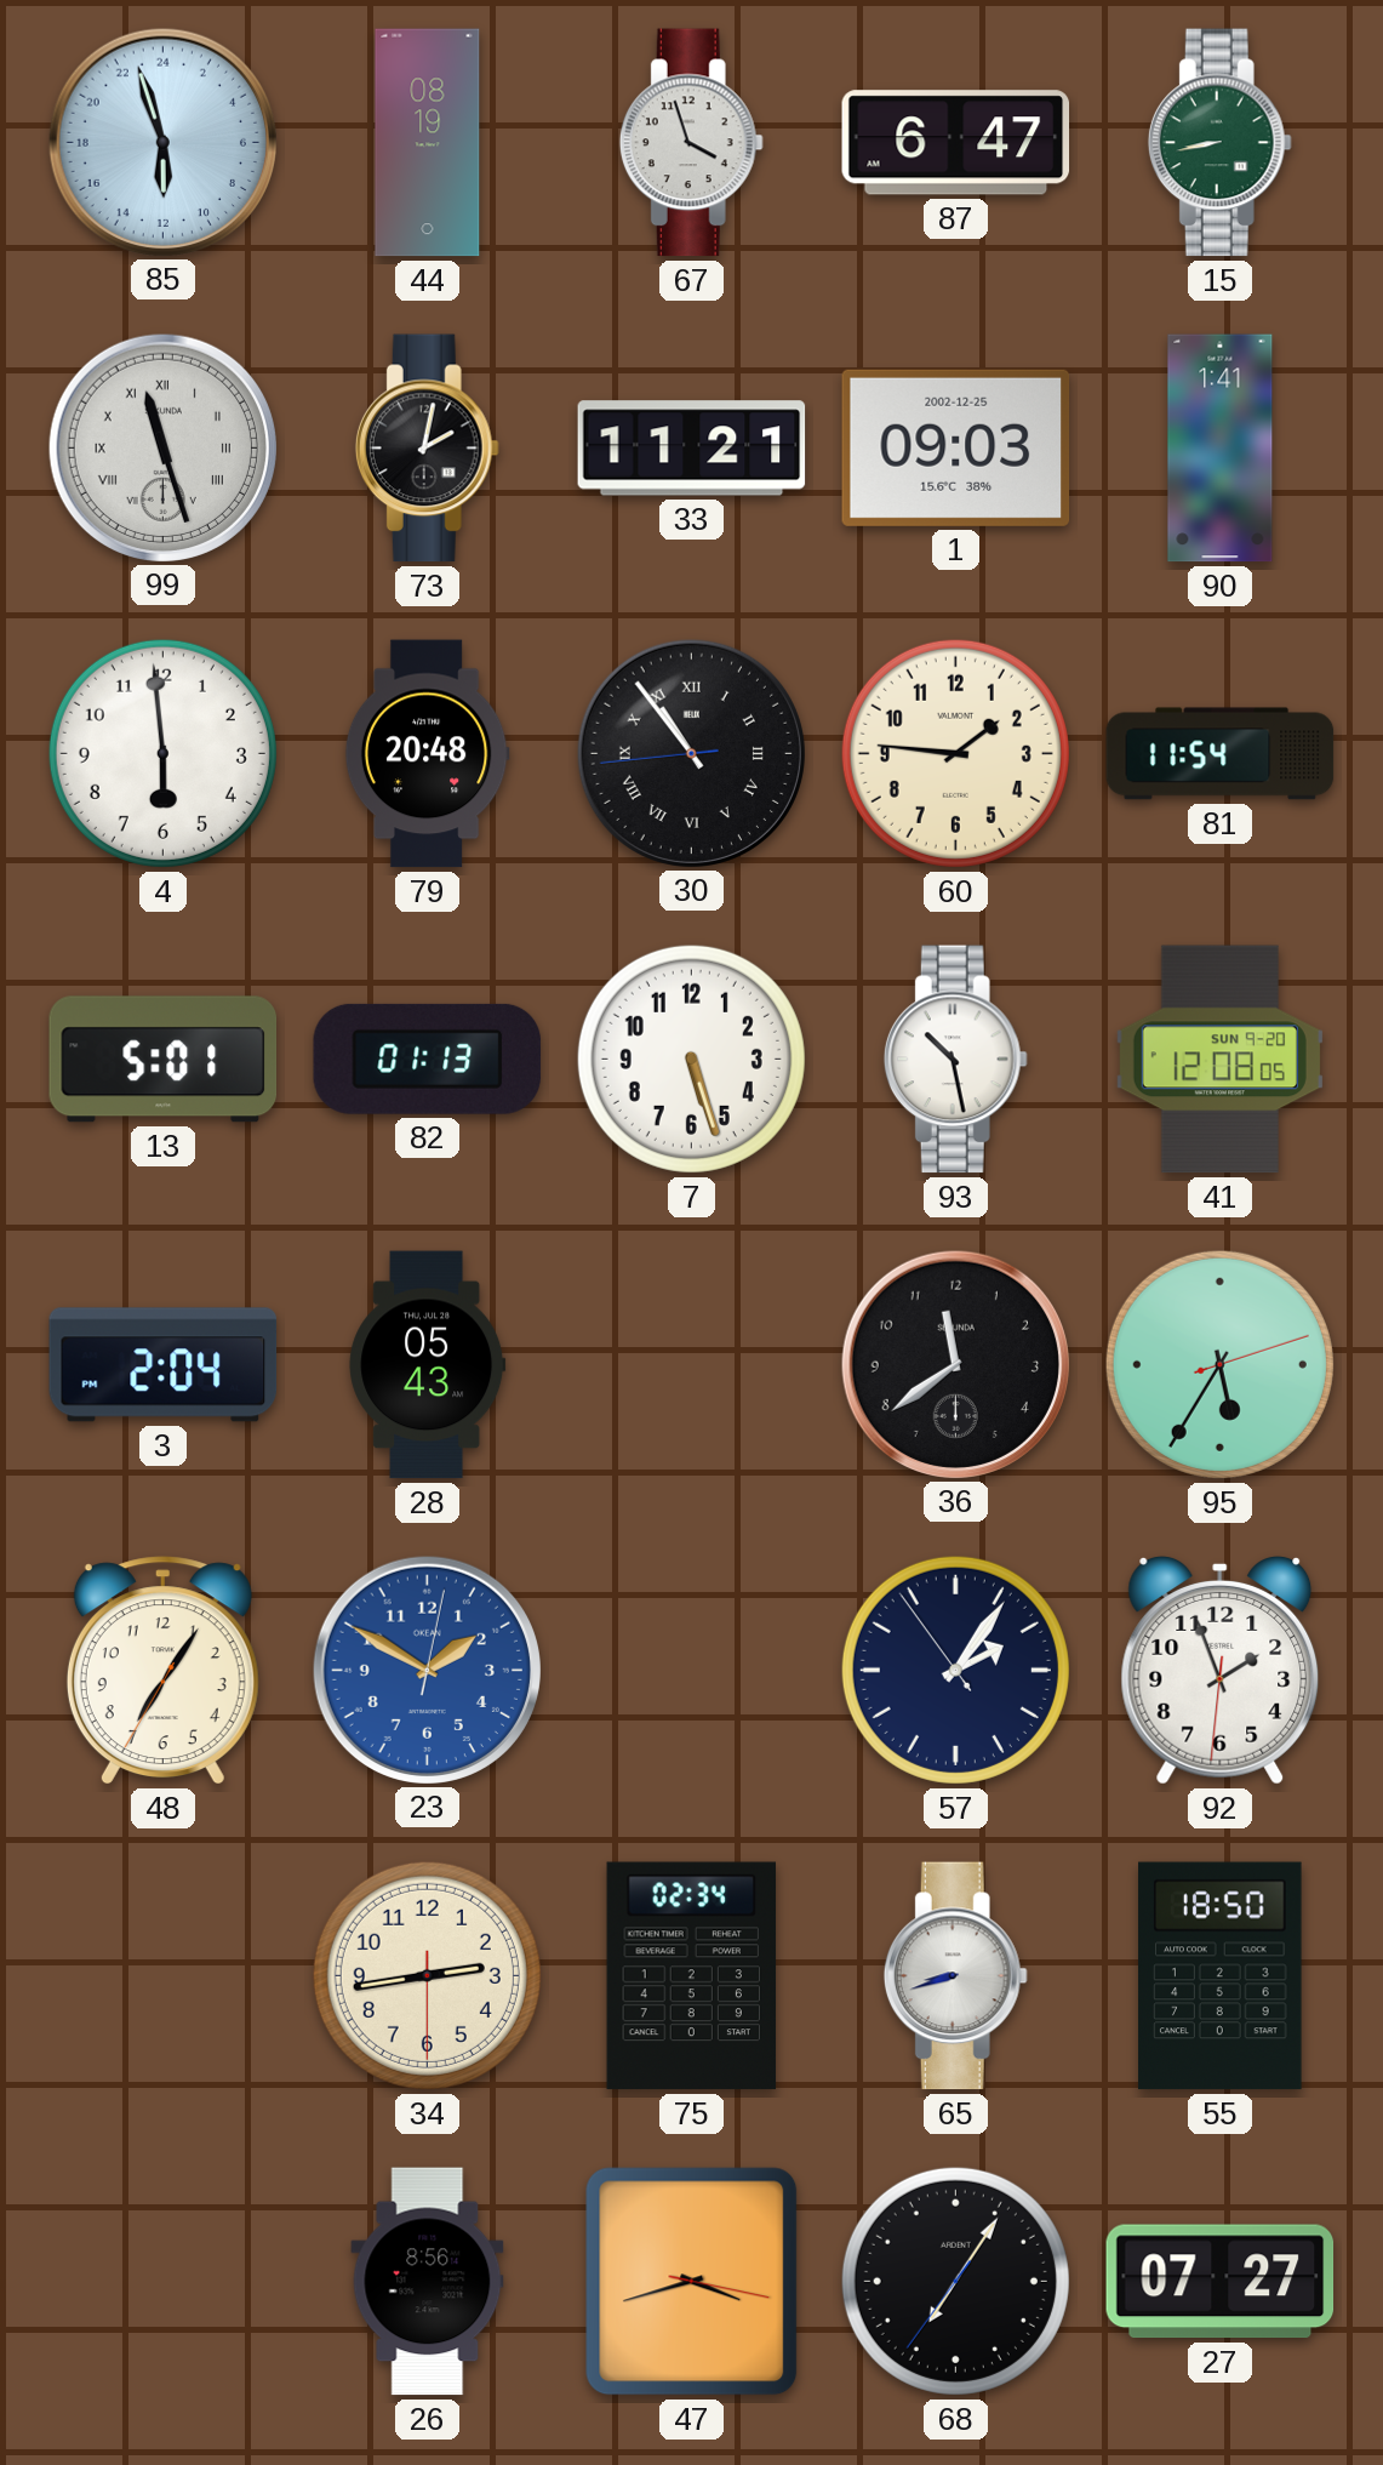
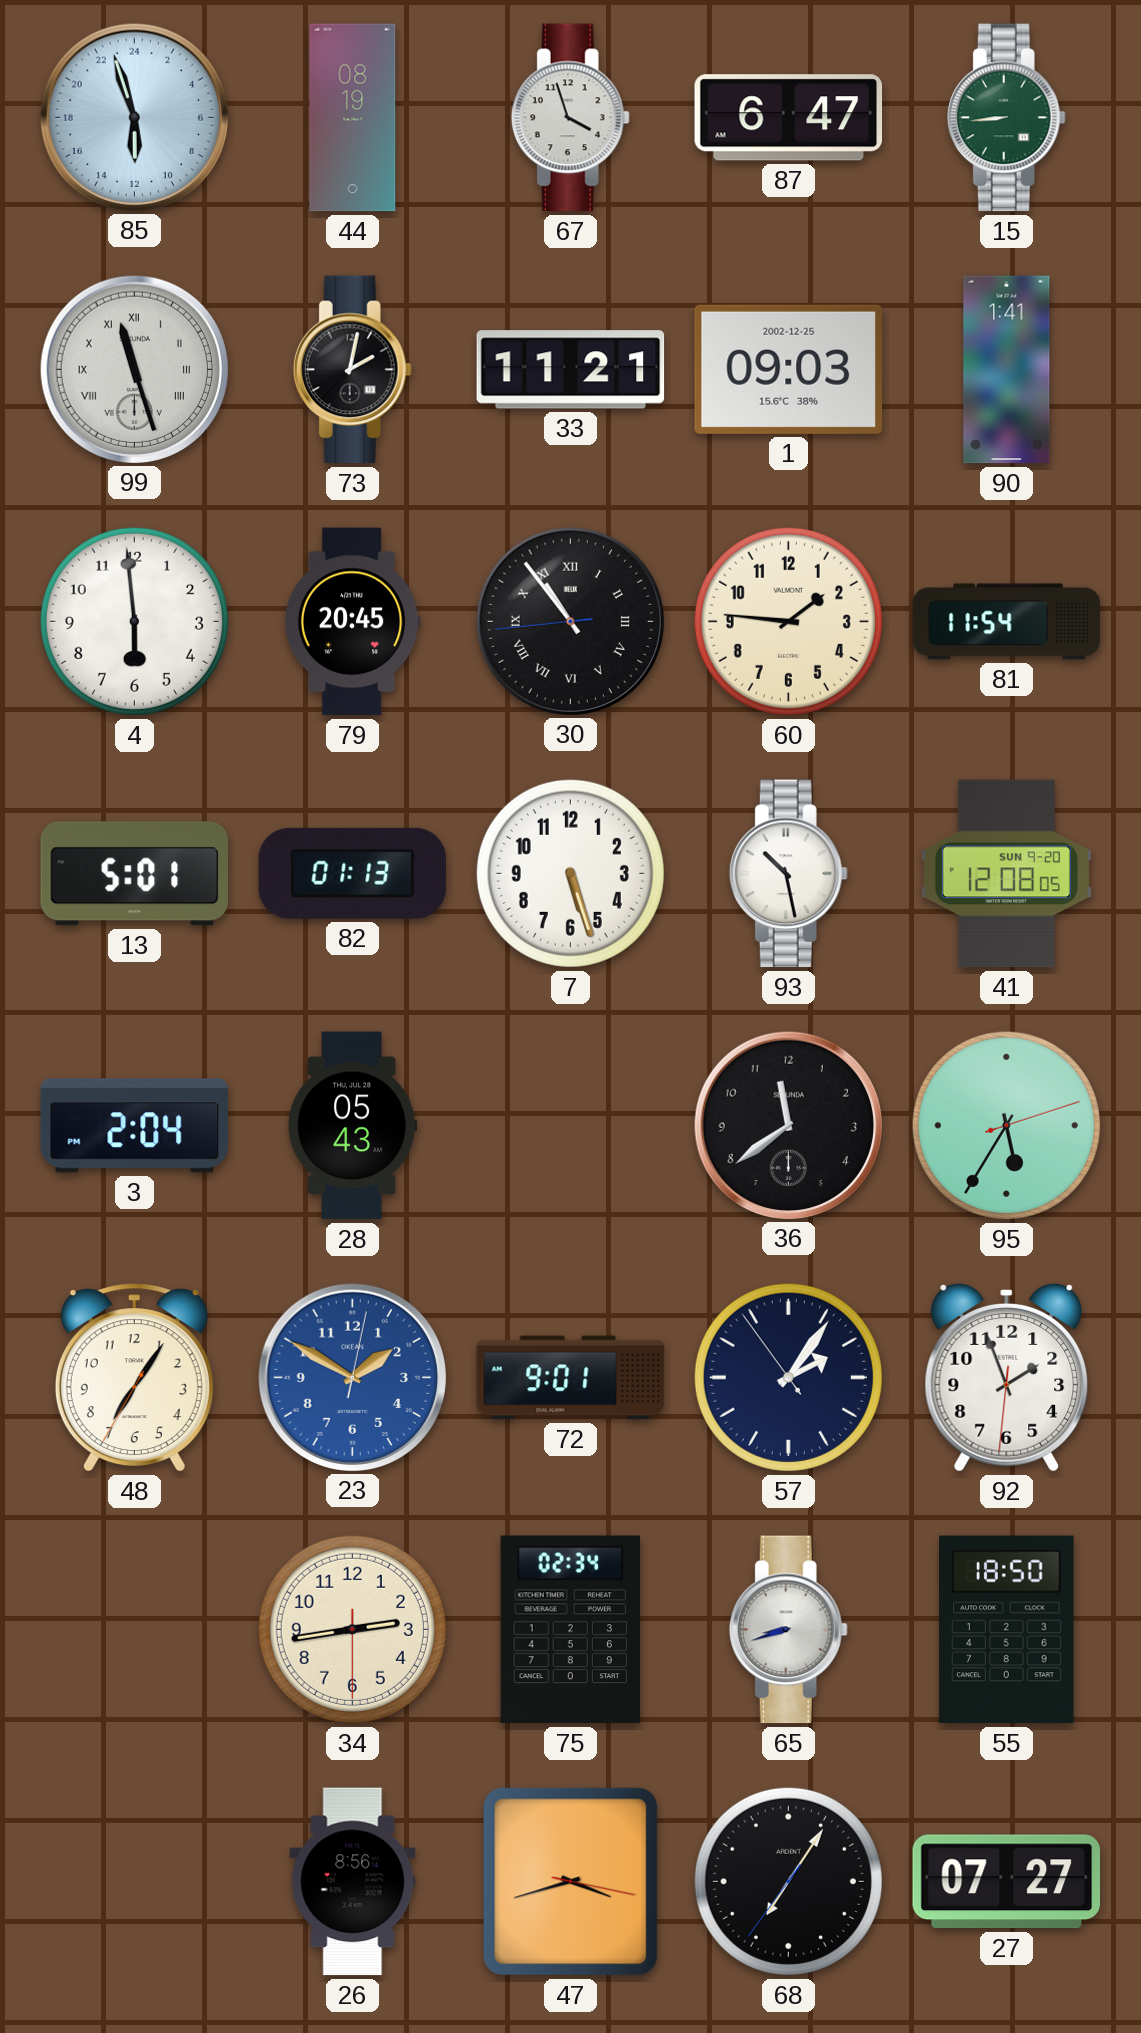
15: 8:43 -> 8:44
79: 20:48 -> 20:45
72: none -> 9:01
